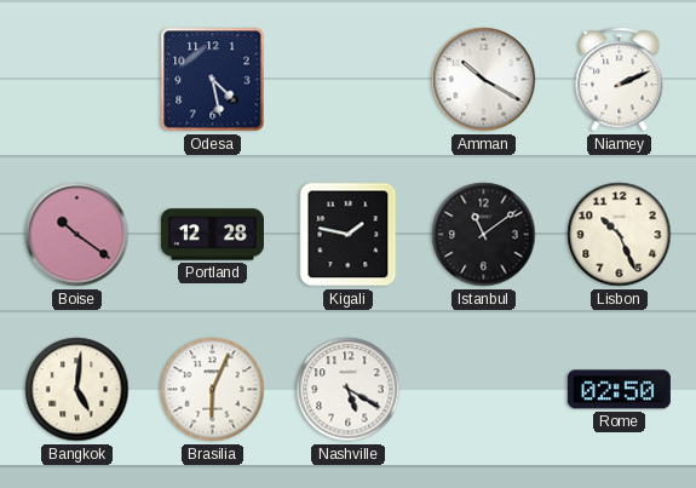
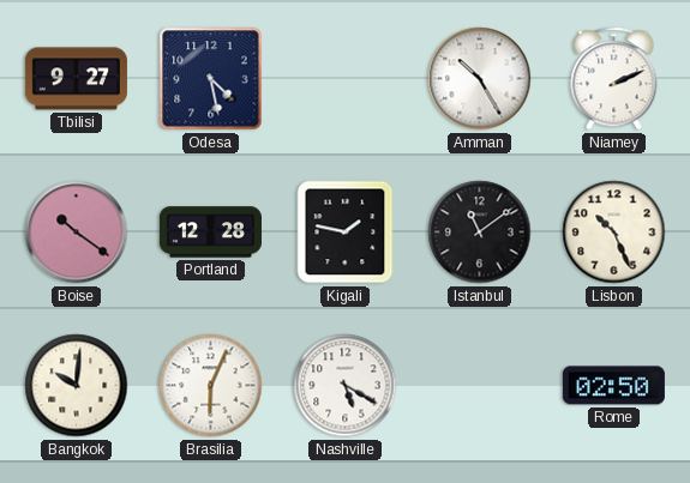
Tbilisi: none -> 9:27
Amman: 10:20 -> 10:25
Bangkok: 5:01 -> 10:01
